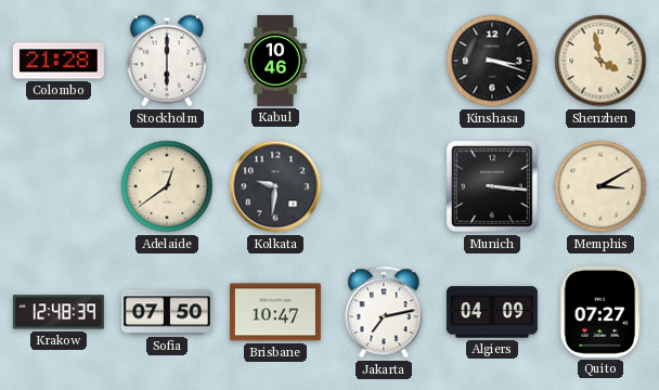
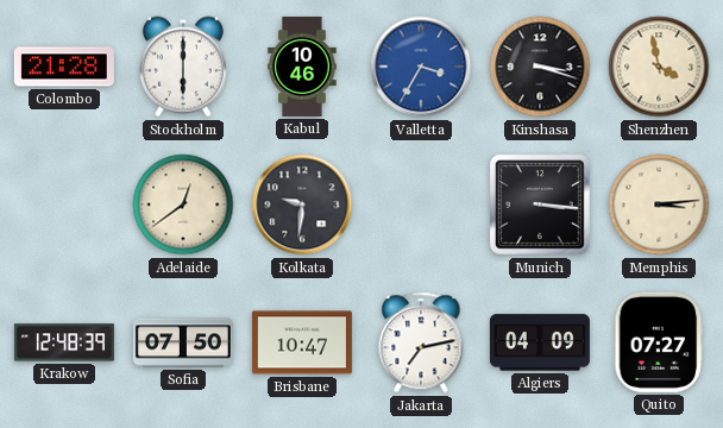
Valletta: none -> 3:35
Memphis: 3:10 -> 3:14
